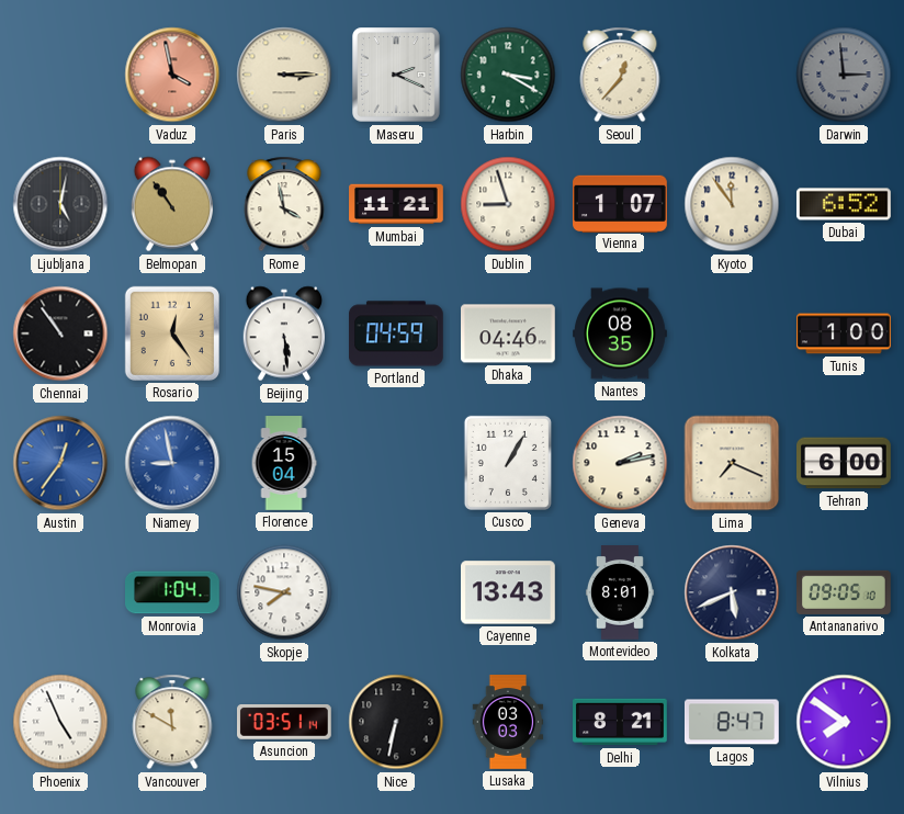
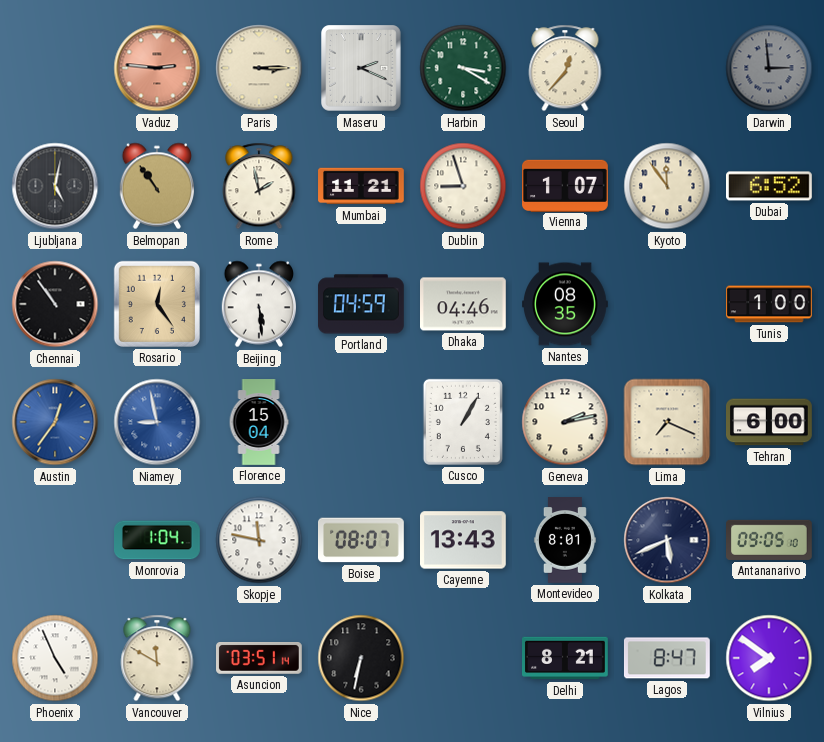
Vaduz: 3:58 -> 2:46
Rome: 3:58 -> 1:58
Skopje: 7:47 -> 11:47
Boise: none -> 08:07
Lusaka: 03:03 -> none
